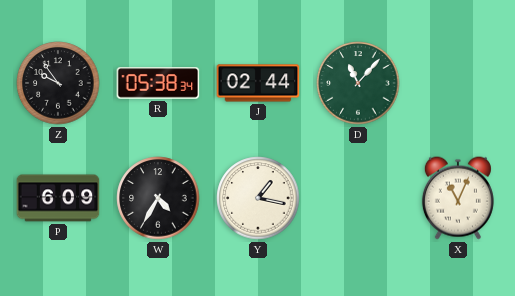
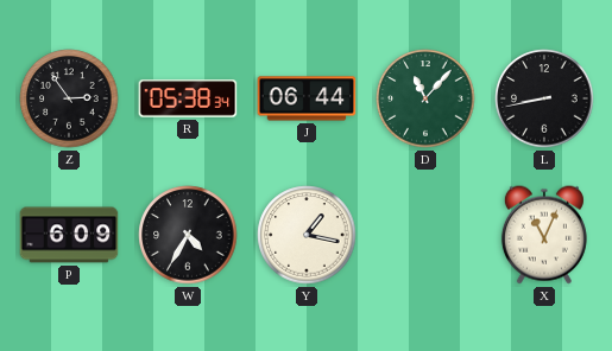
Z: 9:54 -> 2:54
J: 02:44 -> 06:44
L: none -> 8:43
